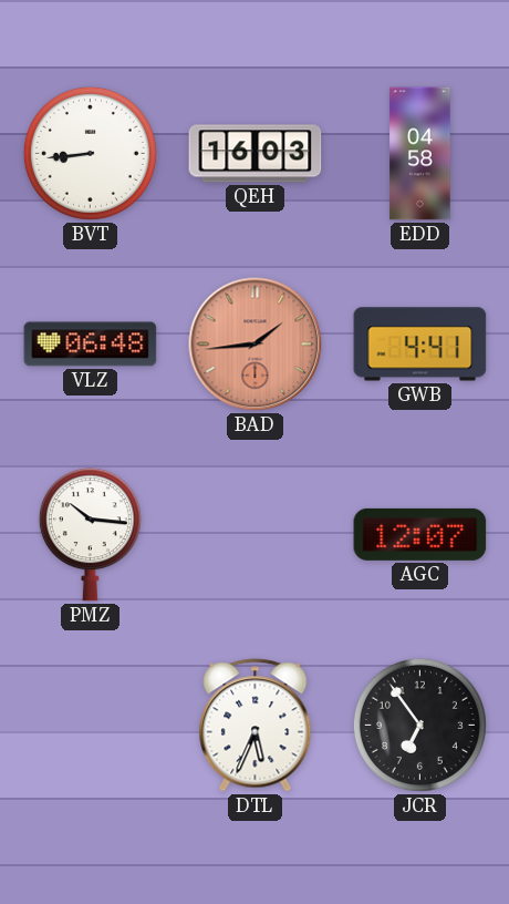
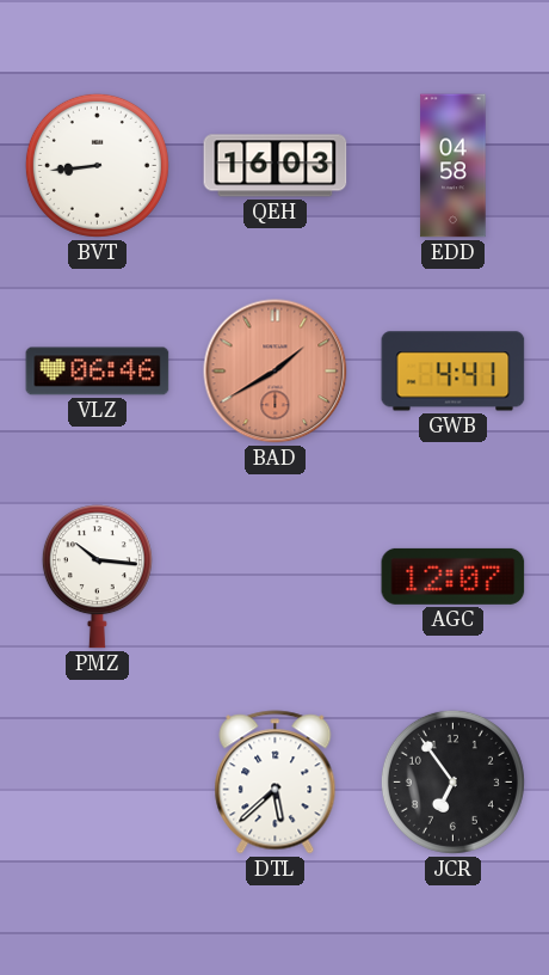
VLZ: 06:48 -> 06:46
BAD: 1:44 -> 1:40
DTL: 5:34 -> 5:38
